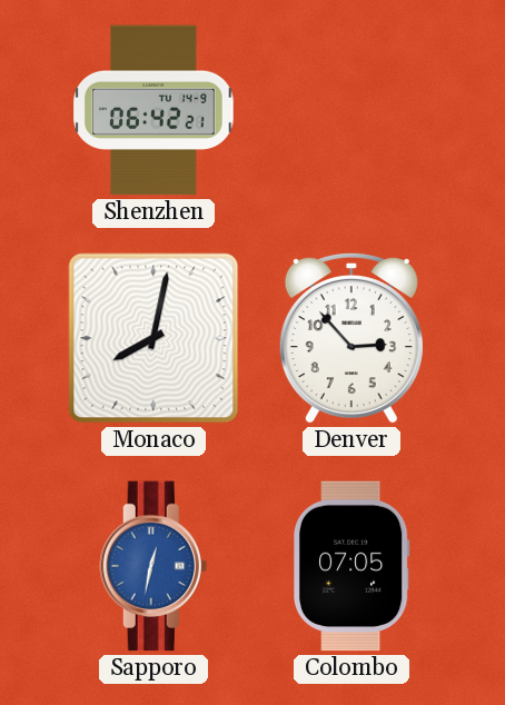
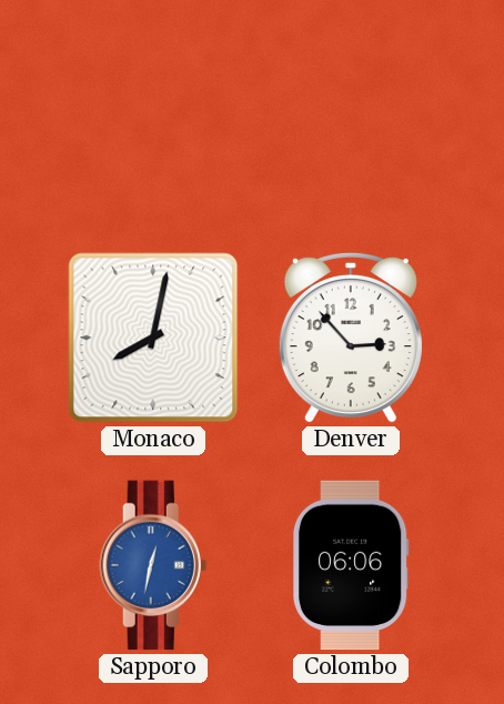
Shenzhen: 06:42 -> none
Colombo: 07:05 -> 06:06
